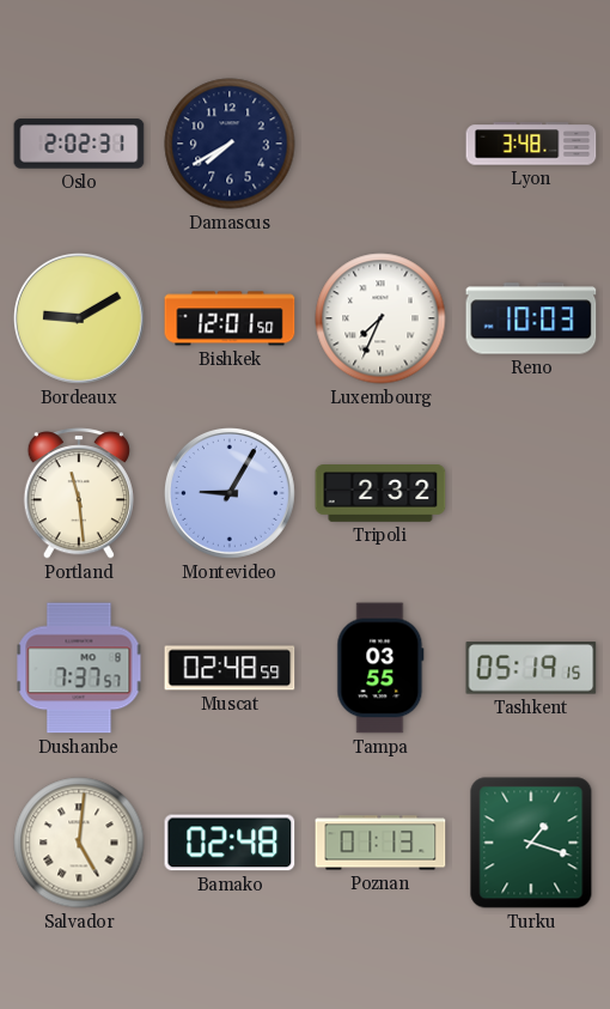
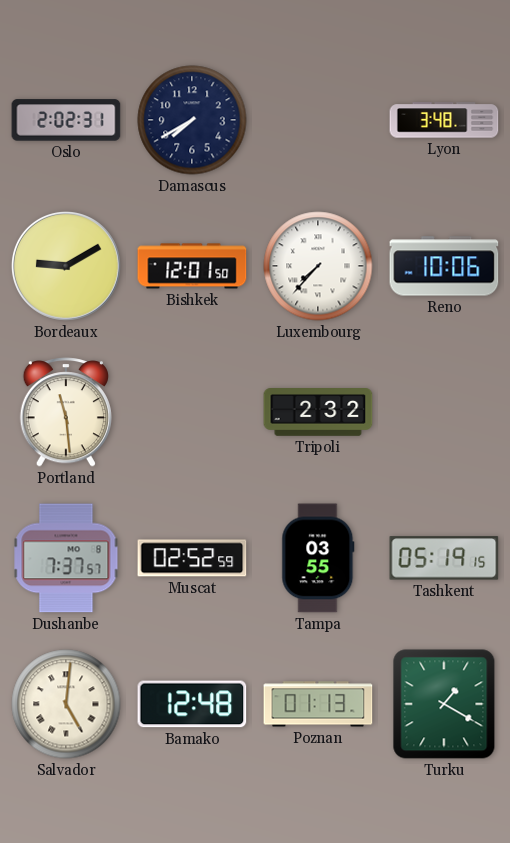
Luxembourg: 7:34 -> 7:37
Reno: 10:03 -> 10:06
Montevideo: 9:05 -> none
Muscat: 02:48 -> 02:52
Bamako: 02:48 -> 12:48
Turku: 1:18 -> 1:20
